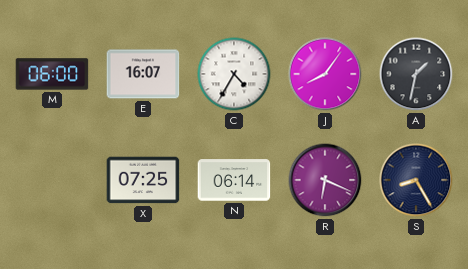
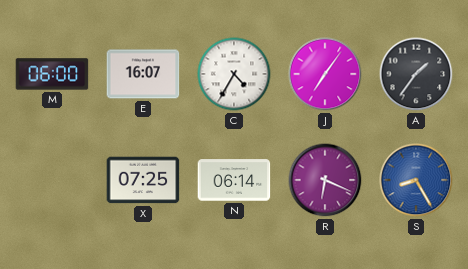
J: 8:06 -> 7:06
A: 1:32 -> 1:36
S dial: navy -> blue
